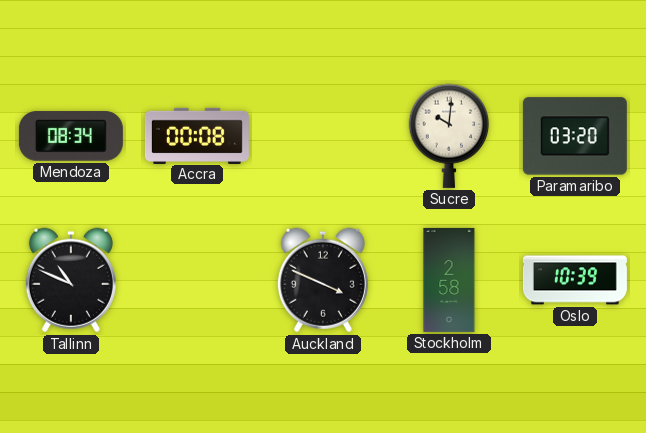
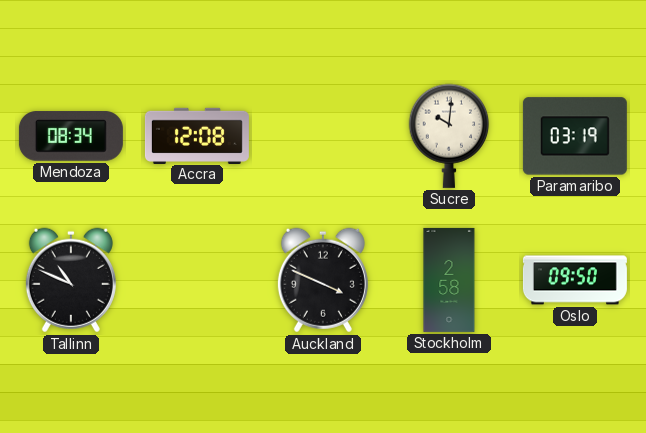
Accra: 00:08 -> 12:08
Paramaribo: 03:20 -> 03:19
Oslo: 10:39 -> 09:50
